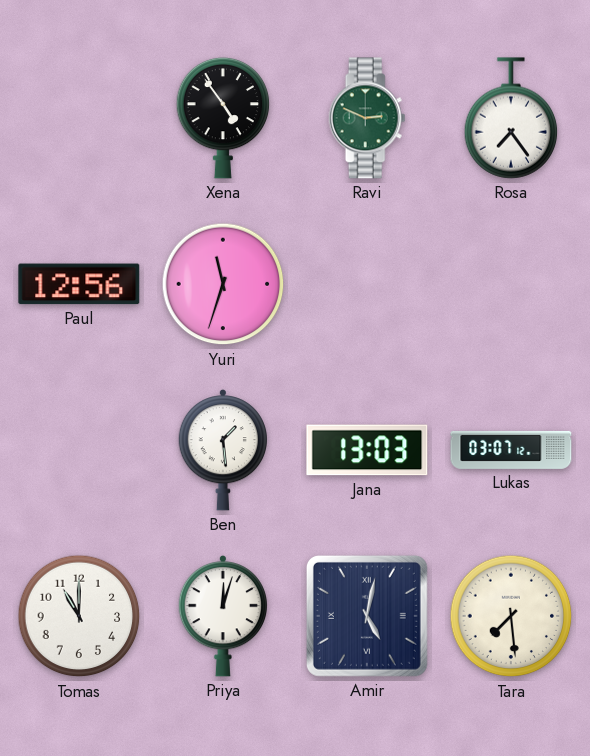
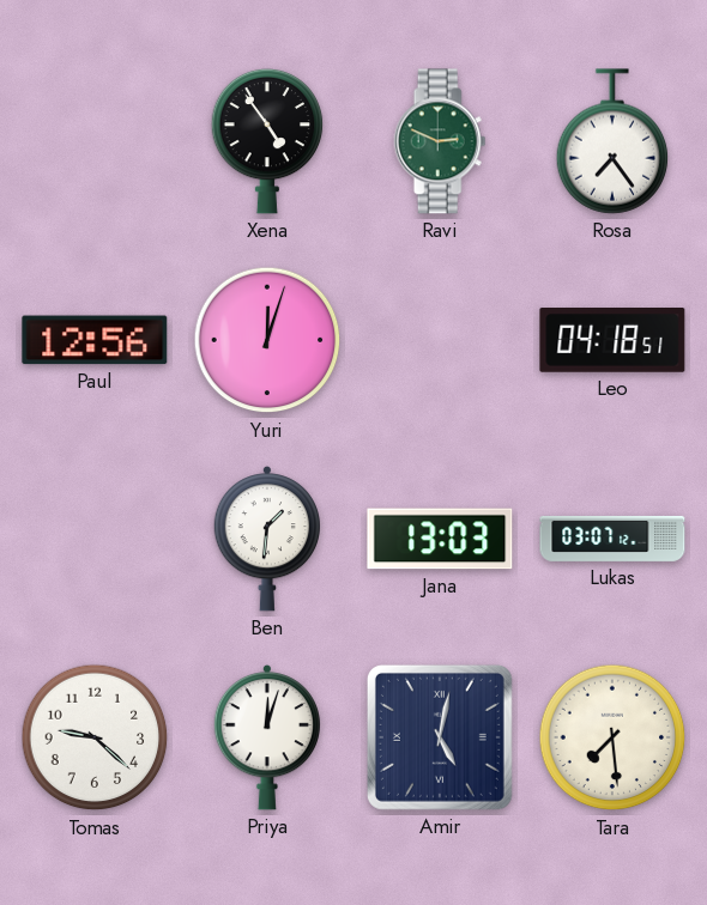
Yuri: 11:33 -> 12:03
Leo: none -> 04:18
Ben: 1:29 -> 1:31
Tomas: 11:00 -> 9:22
